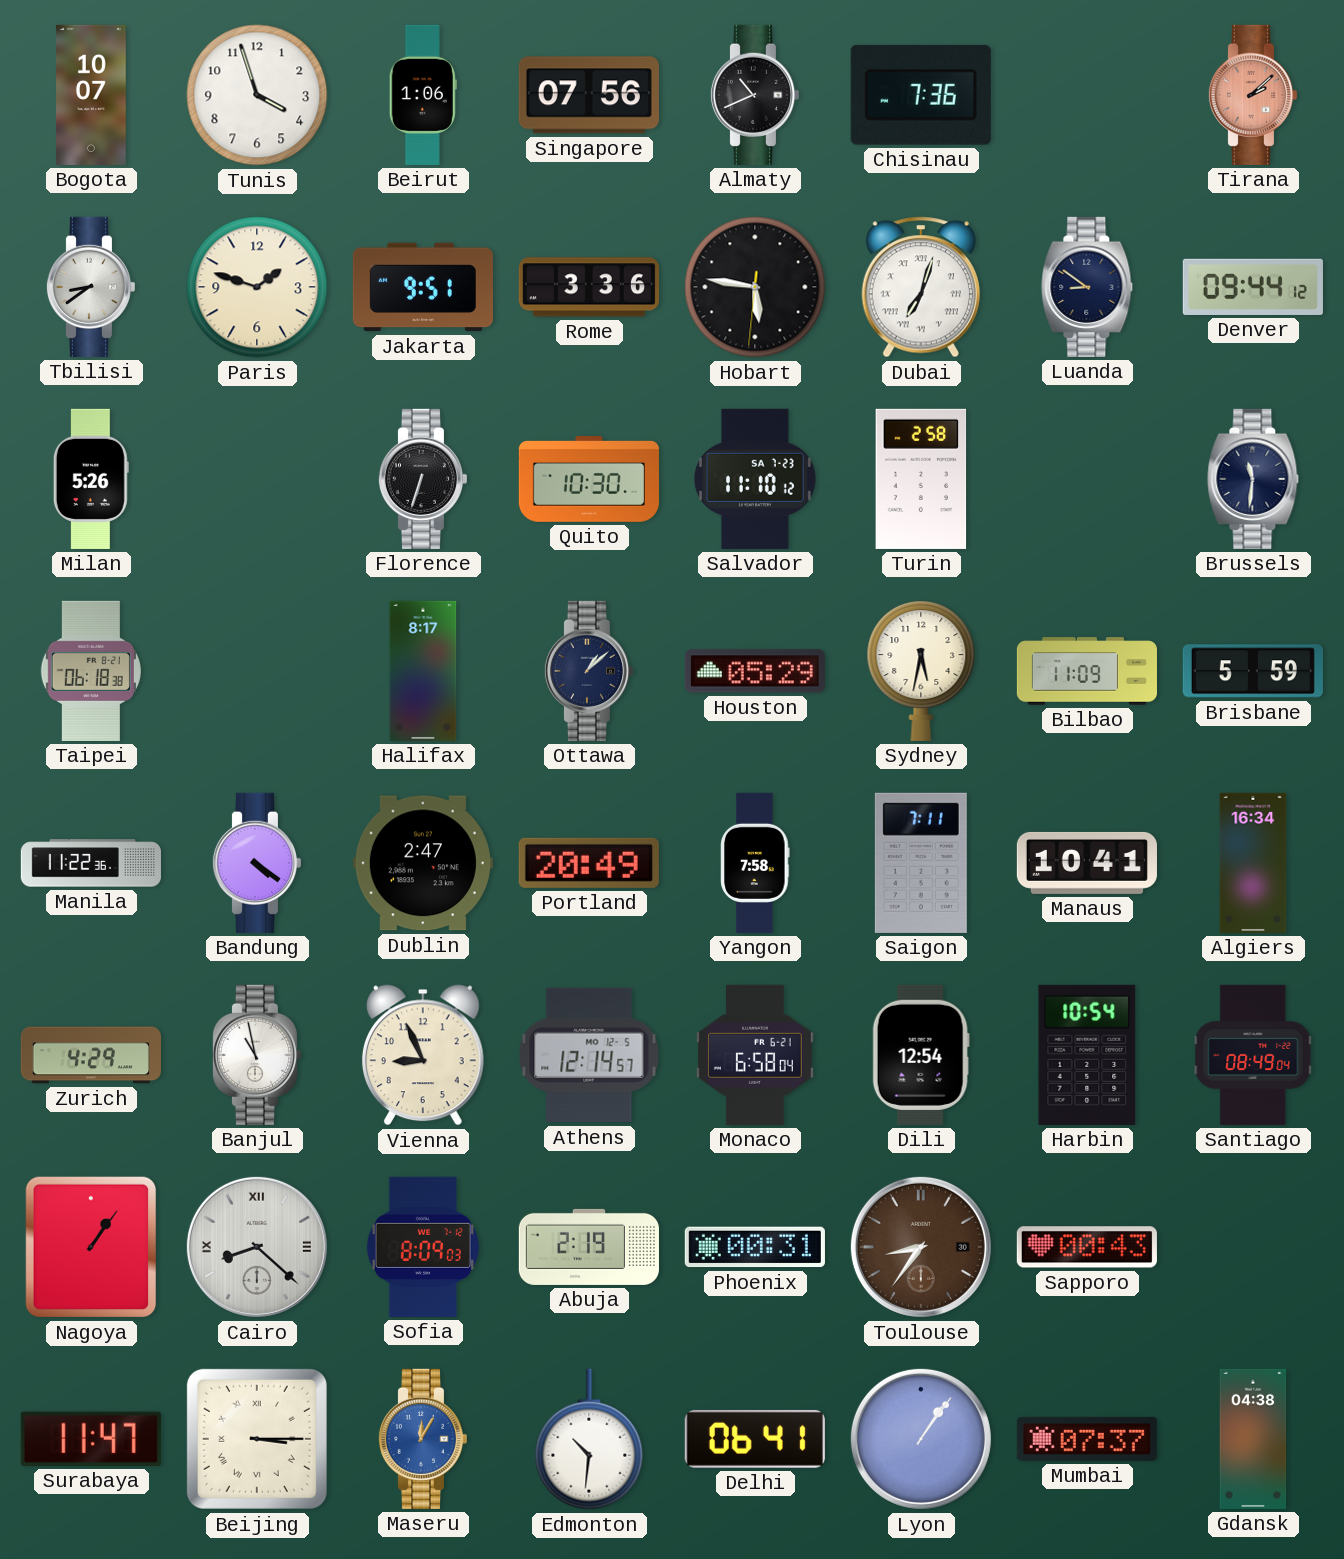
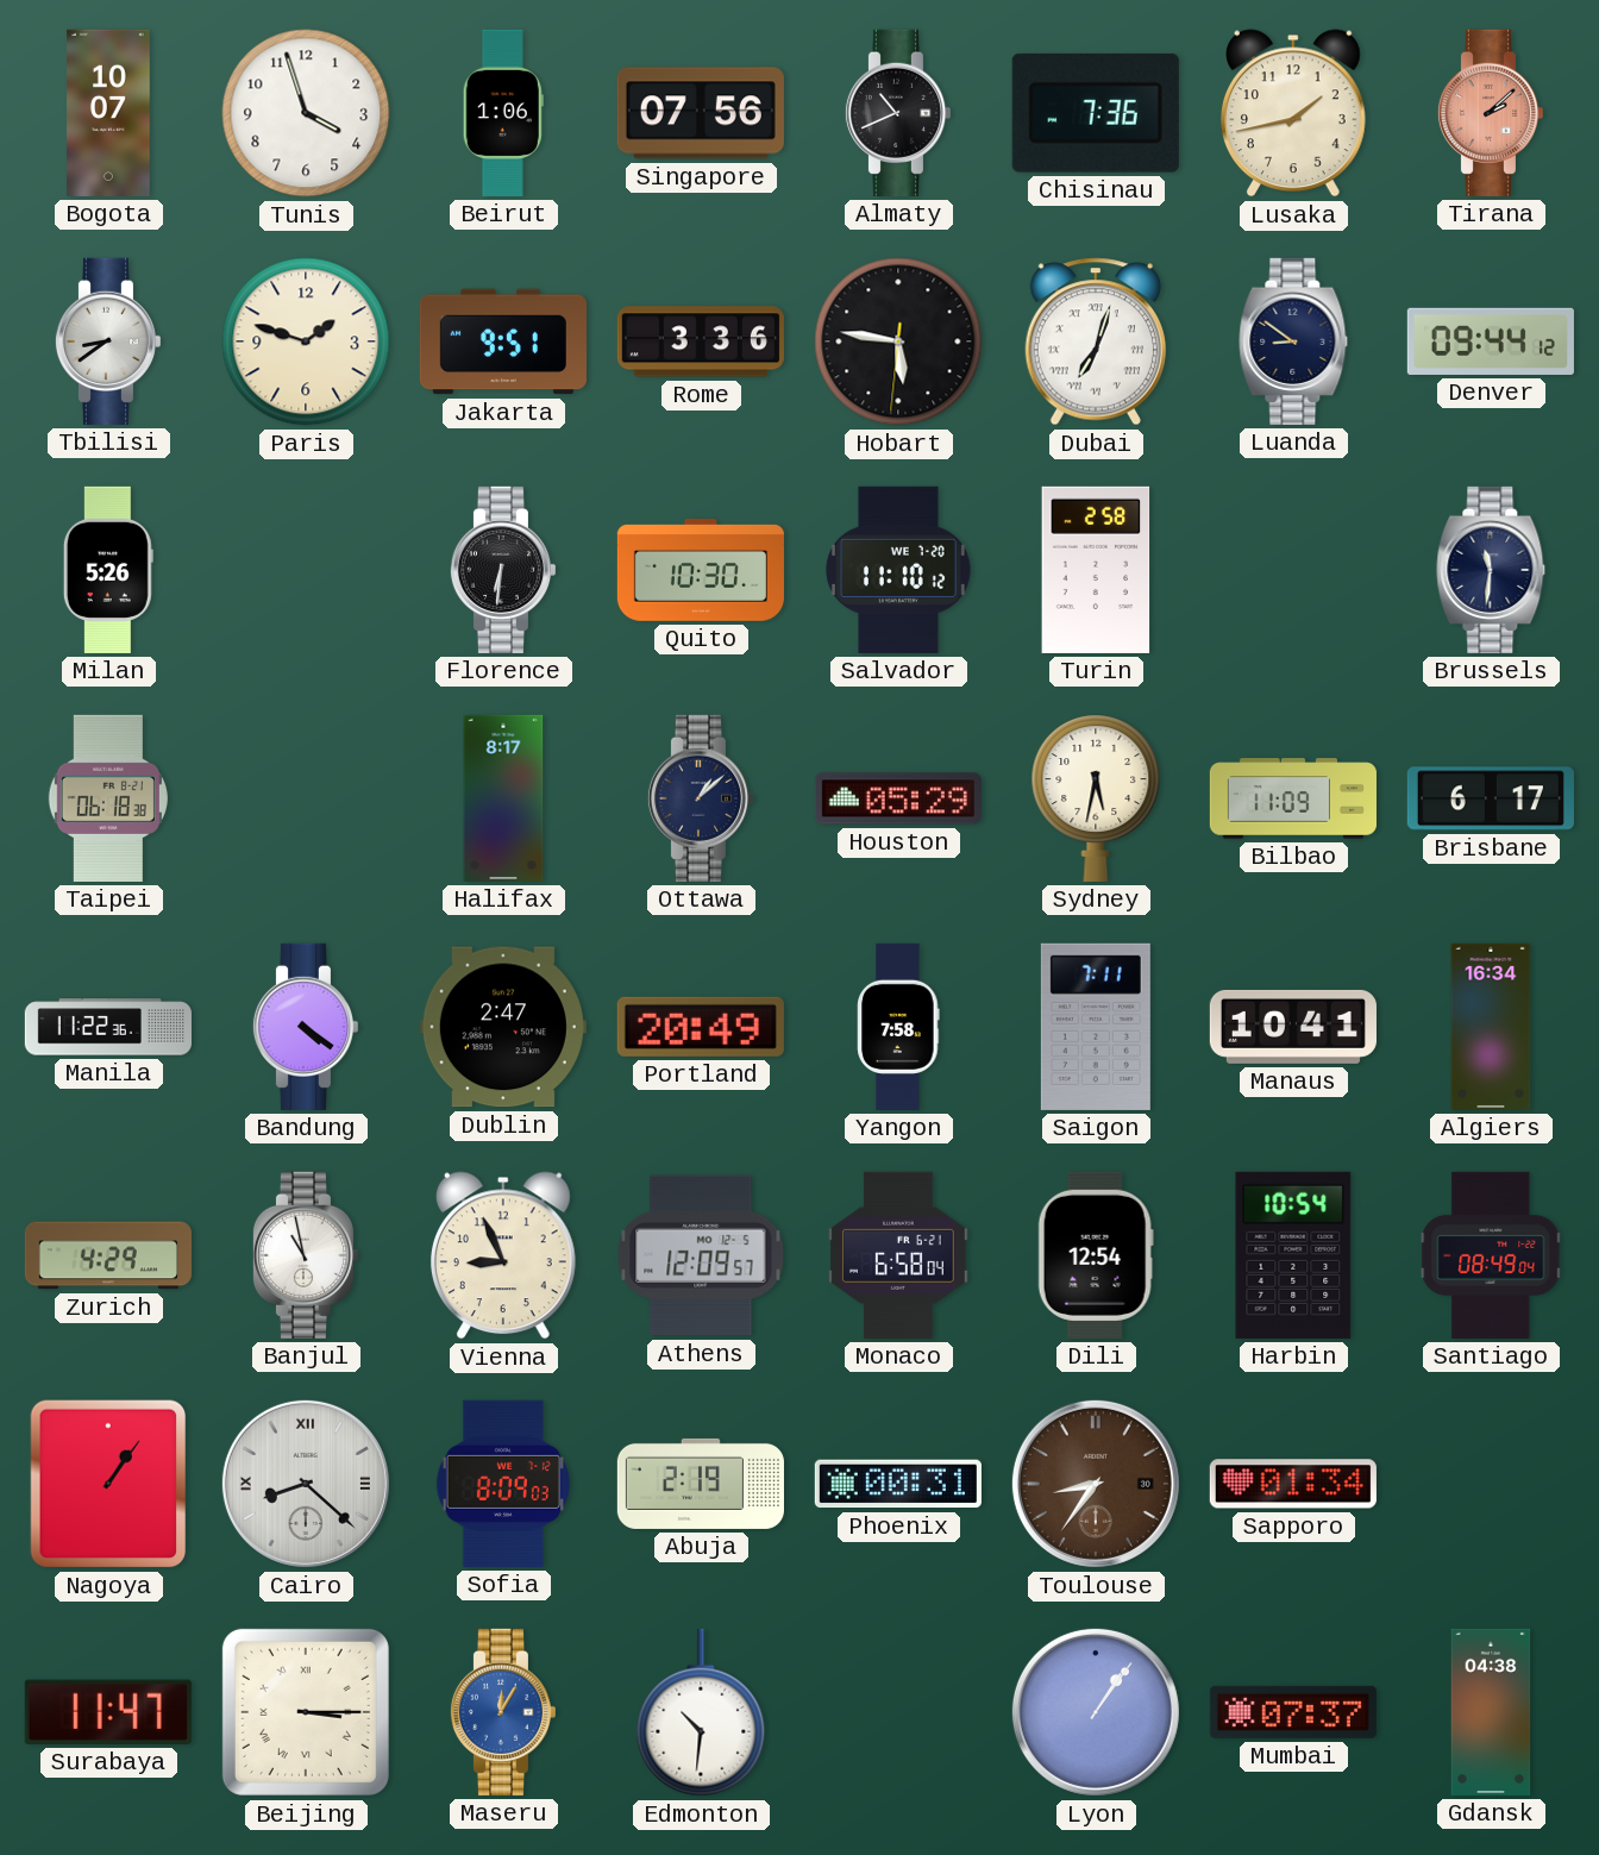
Lusaka: none -> 1:43
Florence: 6:33 -> 6:31
Salvador date: SA 7-23 -> WE 7-20
Brisbane: 5:59 -> 6:17
Athens: 12:14 -> 12:09
Sapporo: 00:43 -> 01:34
Delhi: 06:41 -> none
